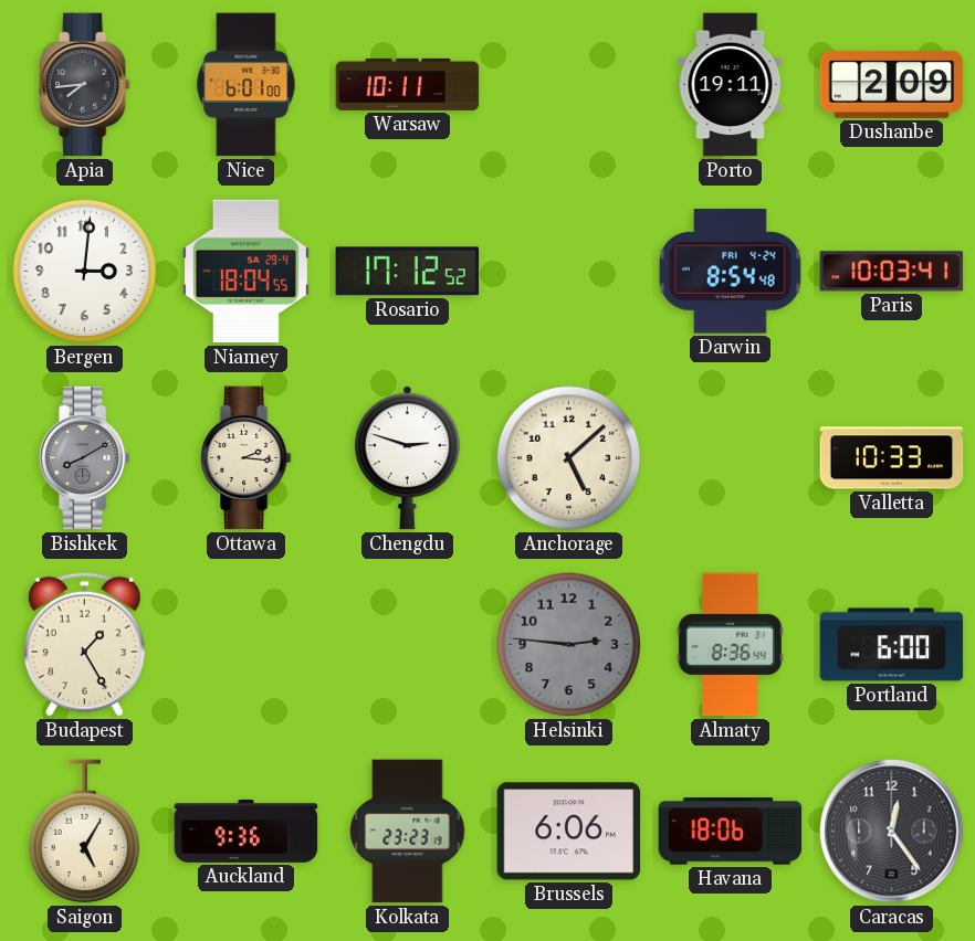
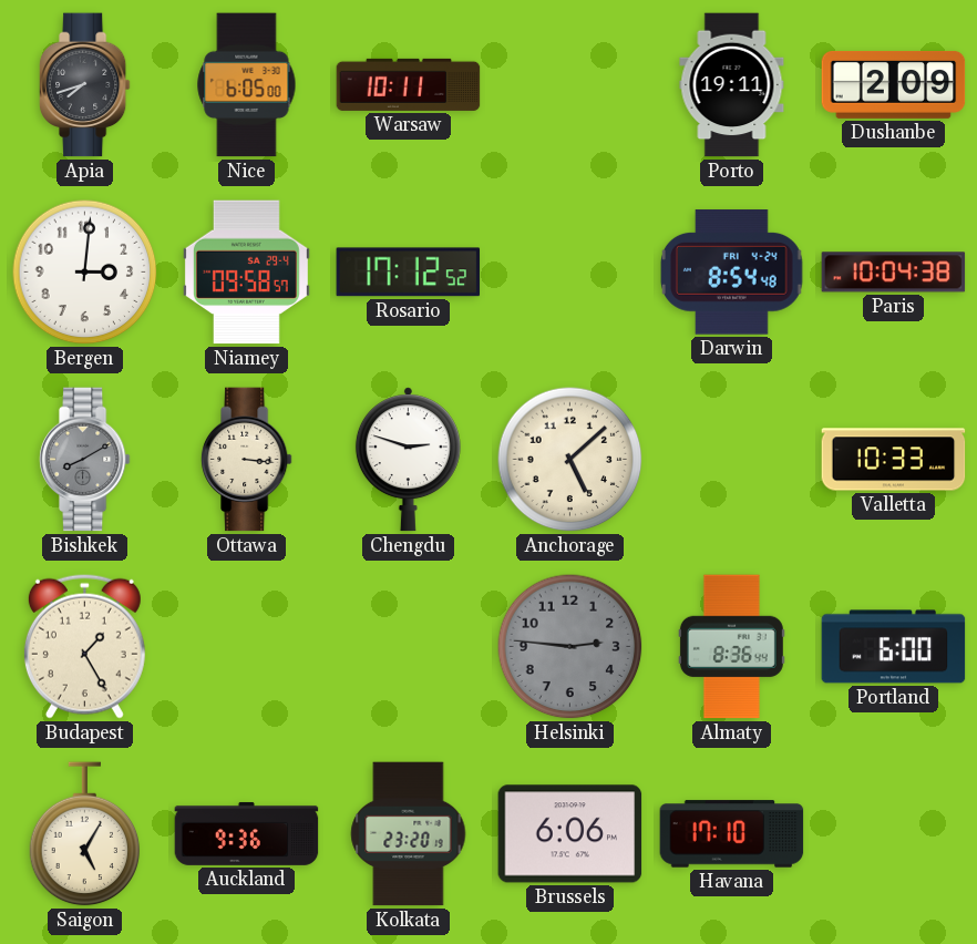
Apia: 7:44 -> 7:42
Nice: 6:01 -> 6:05
Niamey: 18:04 -> 09:58
Paris: 10:03 -> 10:04
Ottawa: 2:16 -> 3:16
Kolkata: 23:23 -> 23:20
Havana: 18:06 -> 17:10
Caracas: 12:24 -> none
